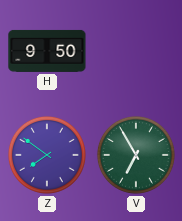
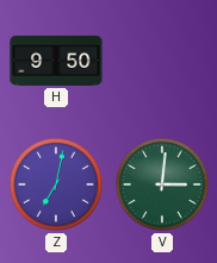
Z: 7:51 -> 7:02
V: 6:55 -> 3:01
